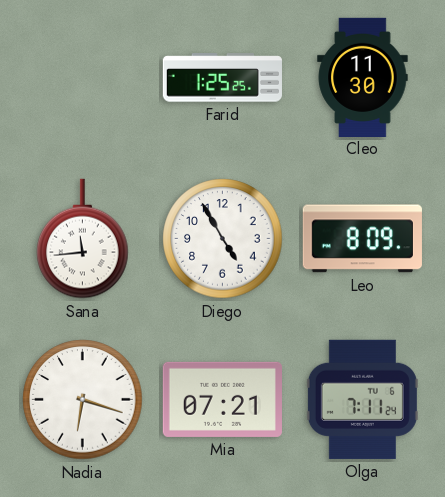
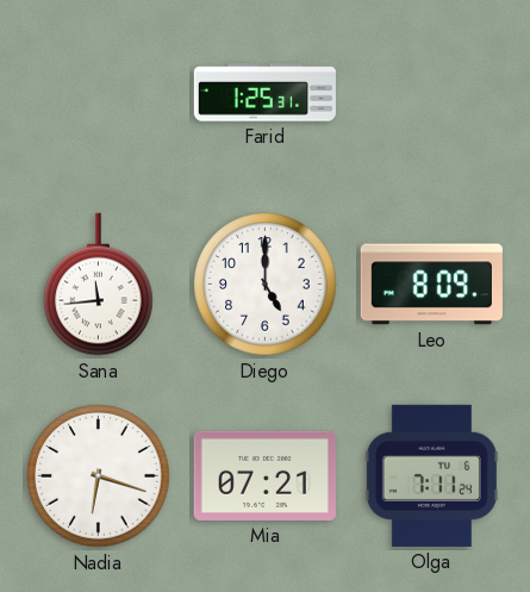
Farid: 1:25:25 -> 1:25:31
Cleo: 11:30 -> none
Diego: 4:55 -> 5:00
